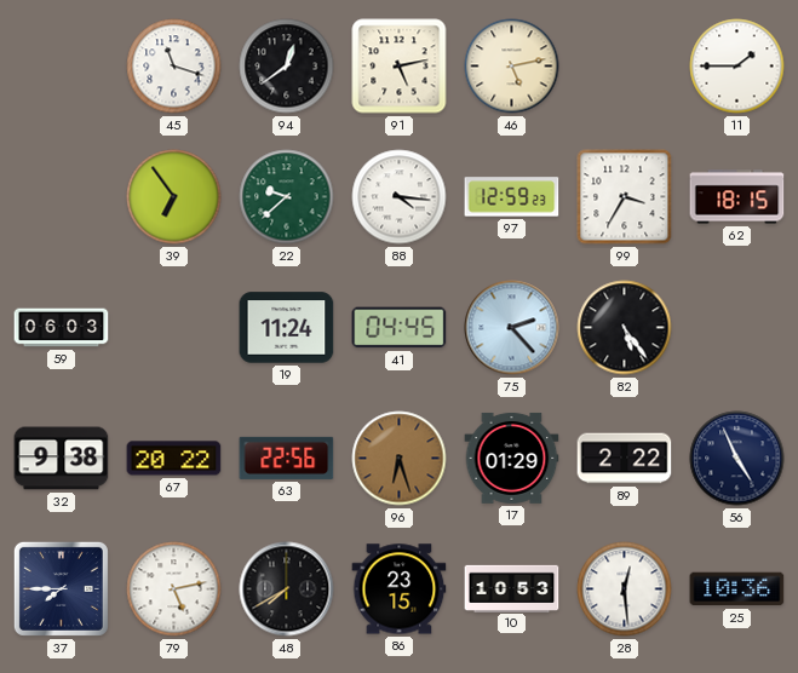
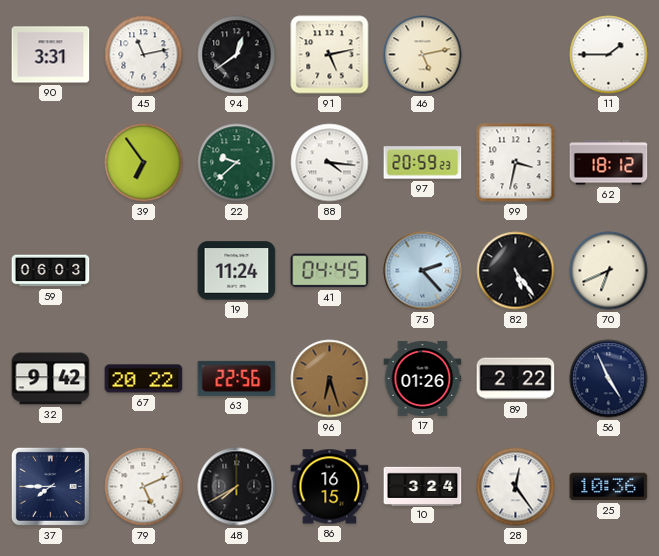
90: none -> 3:31
45: 11:18 -> 11:13
97: 12:59 -> 20:59
99: 3:35 -> 3:32
62: 18:15 -> 18:12
70: none -> 6:41
32: 9:38 -> 9:42
17: 01:29 -> 01:26
79: 5:13 -> 5:11
86: 23:15 -> 16:15
10: 10:53 -> 3:24
28: 12:29 -> 12:24
